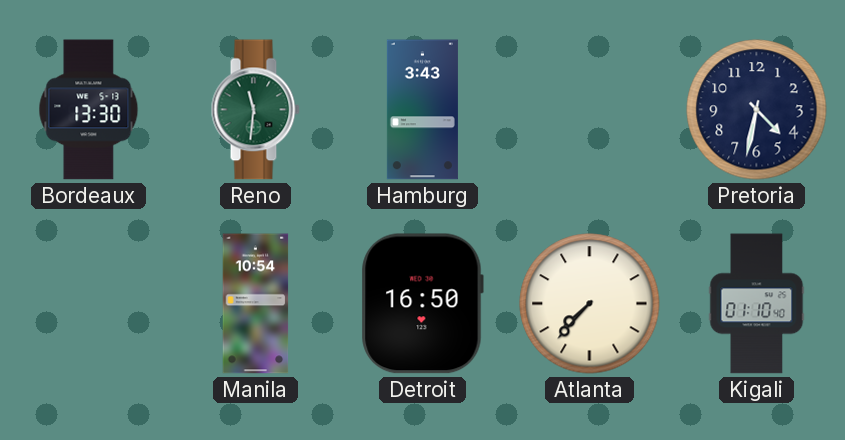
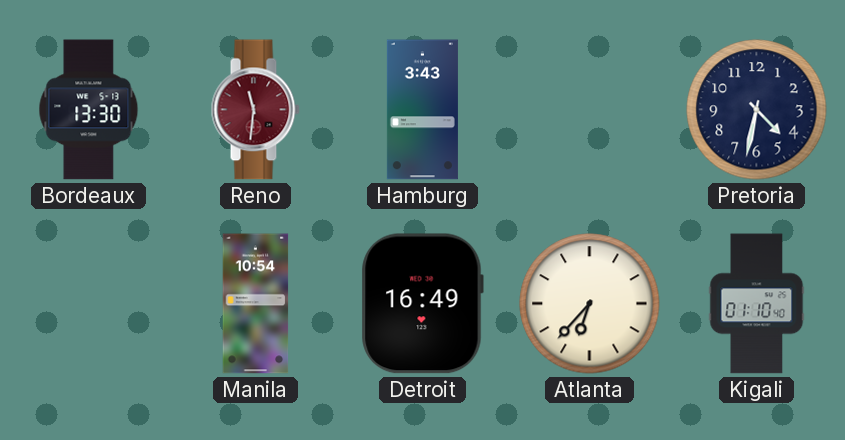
Reno dial: green -> burgundy
Detroit: 16:50 -> 16:49
Atlanta: 7:37 -> 6:37
